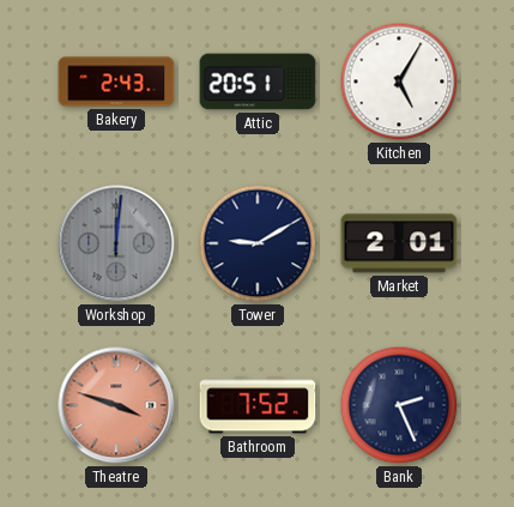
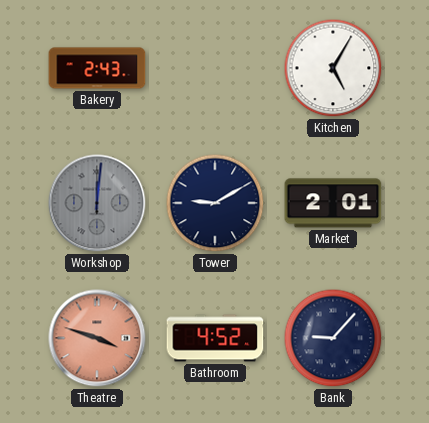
Attic: 20:51 -> none
Bathroom: 7:52 -> 4:52
Bank: 2:26 -> 9:07
